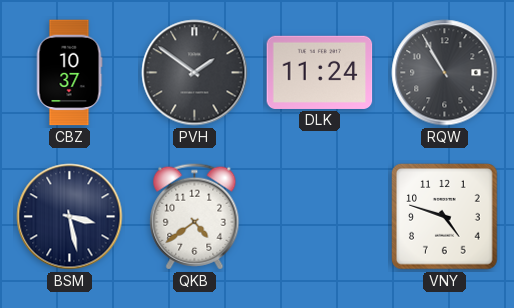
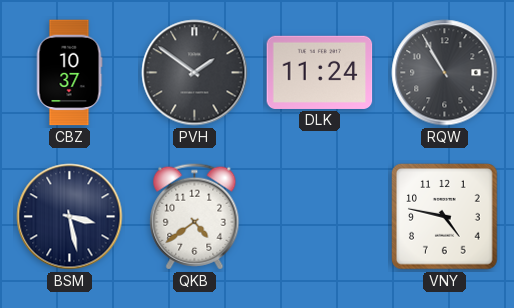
VNY: 4:48 -> 4:47
